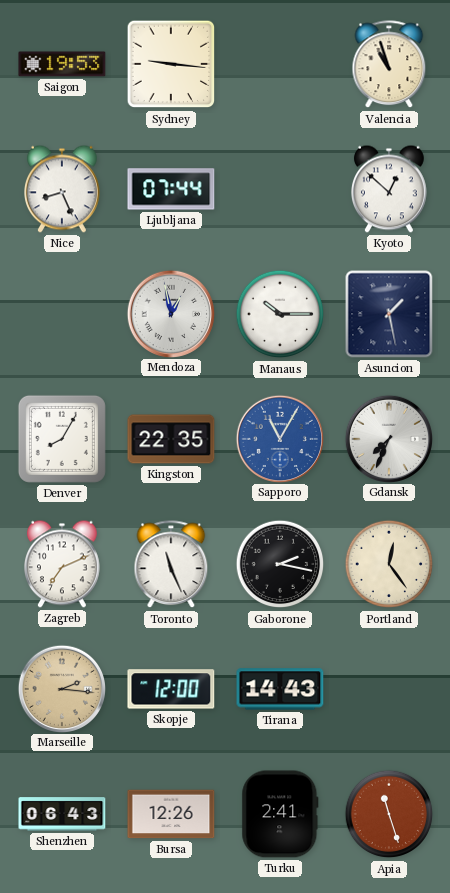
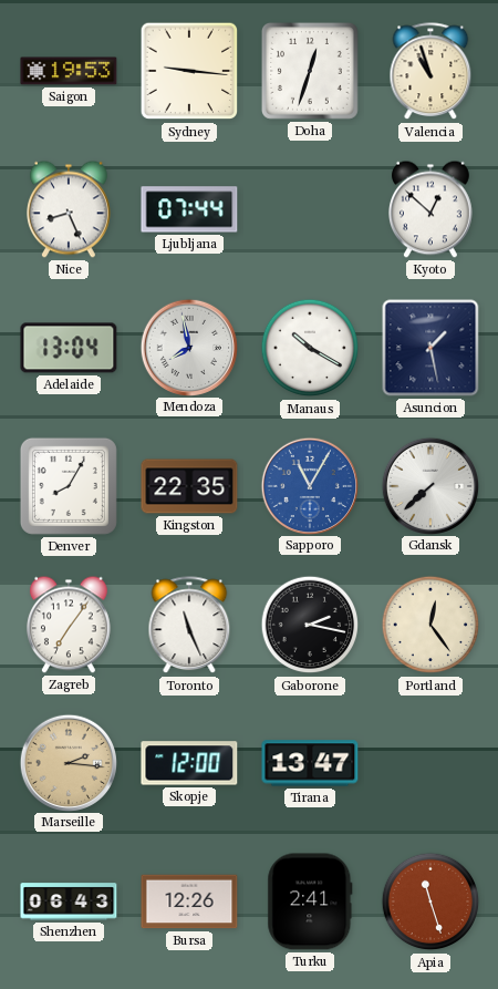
Doha: none -> 12:33
Adelaide: none -> 13:04
Mendoza: 12:58 -> 7:58
Manaus: 10:15 -> 10:20
Gdansk: 7:34 -> 7:38
Zagreb: 7:11 -> 7:06
Tirana: 14:43 -> 13:47
